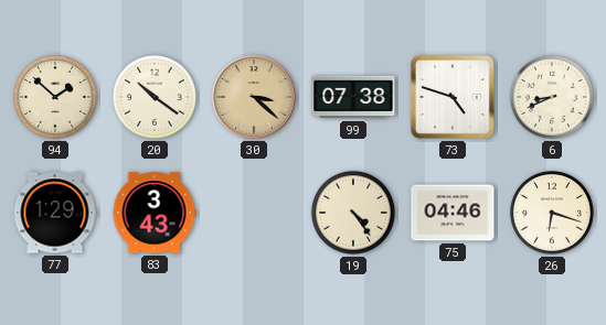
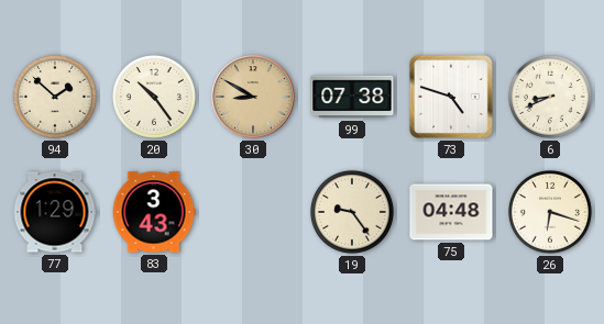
20: 10:21 -> 10:24
30: 3:22 -> 8:50
19: 4:24 -> 9:24
75: 04:46 -> 04:48
